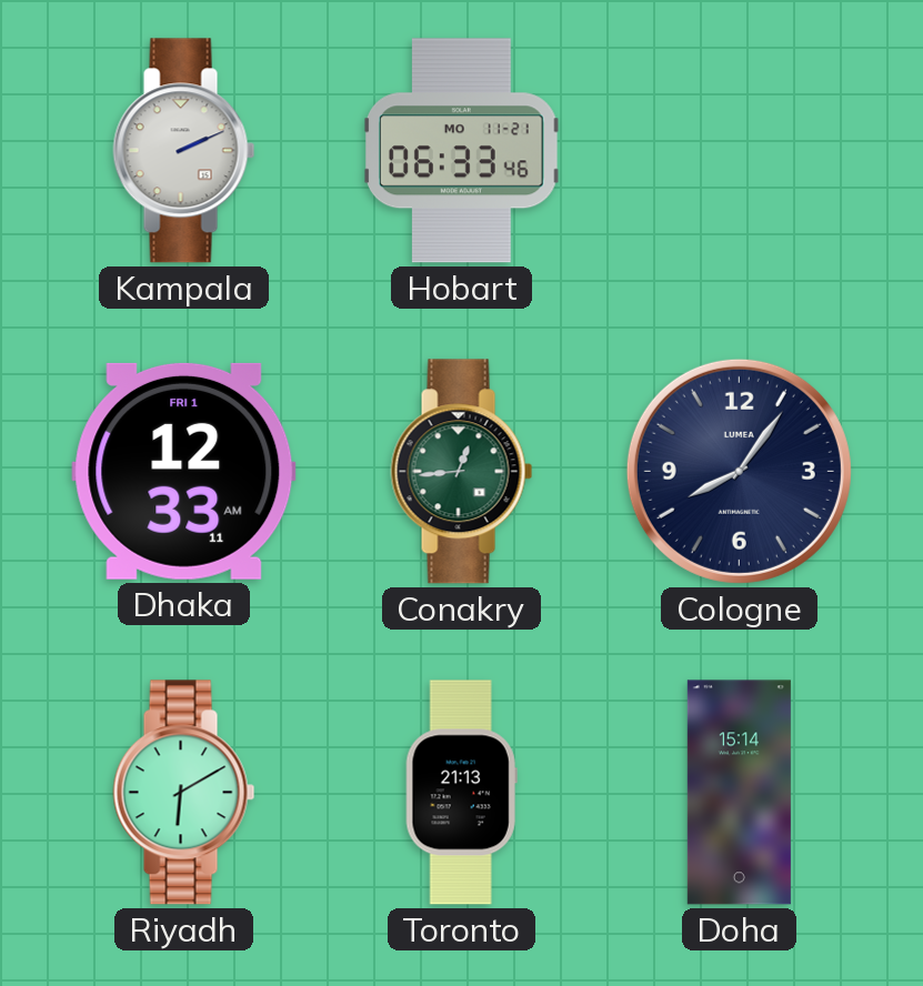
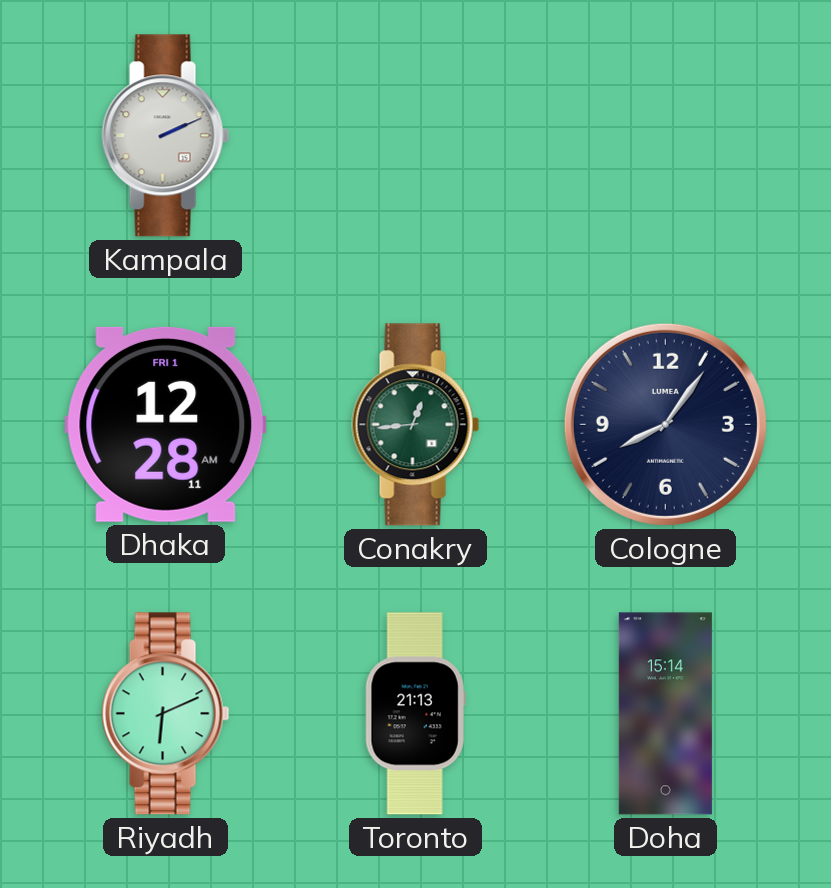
Hobart: 06:33 -> none
Dhaka: 12:33 -> 12:28
Riyadh: 6:10 -> 6:11
